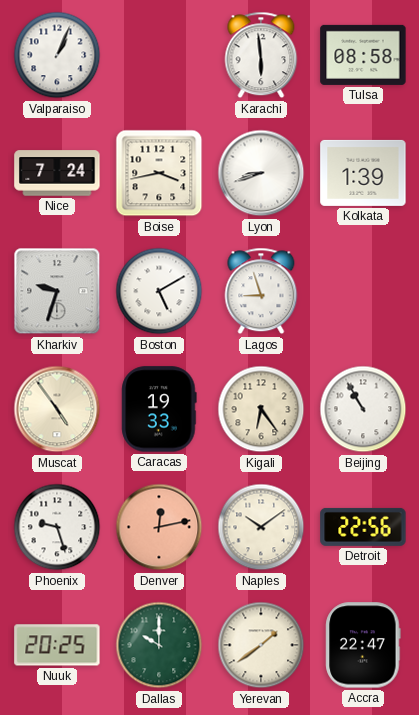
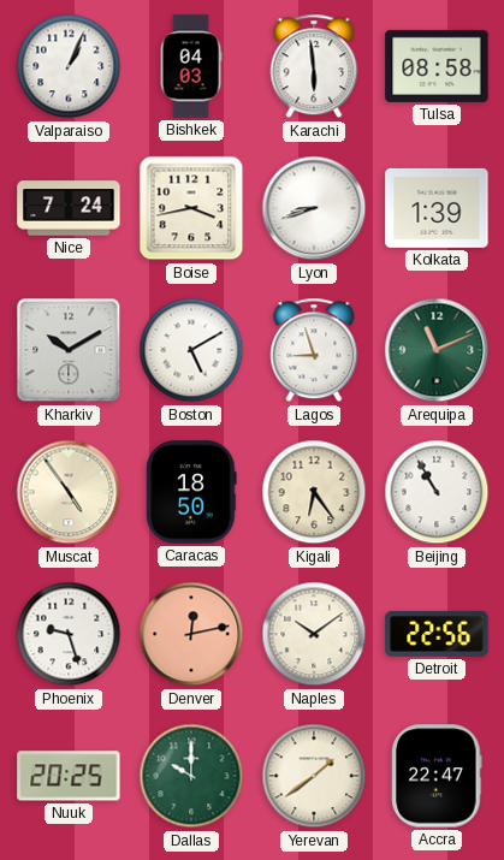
Bishkek: none -> 04:03
Kharkiv: 9:33 -> 10:10
Arequipa: none -> 11:11
Caracas: 19:33 -> 18:50
